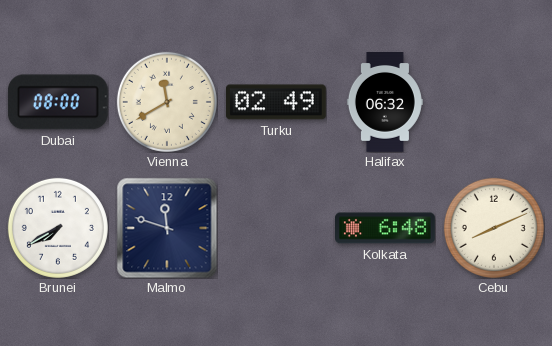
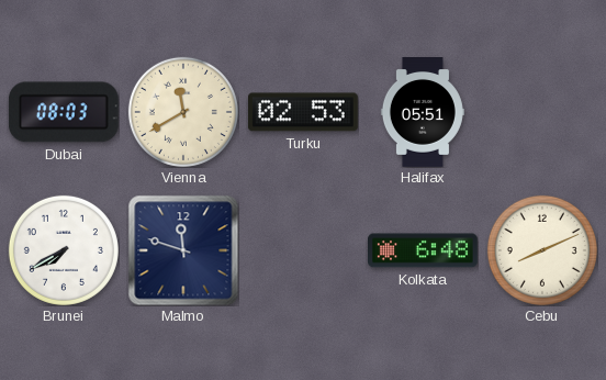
Dubai: 08:00 -> 08:03
Turku: 02:49 -> 02:53
Halifax: 06:32 -> 05:51
